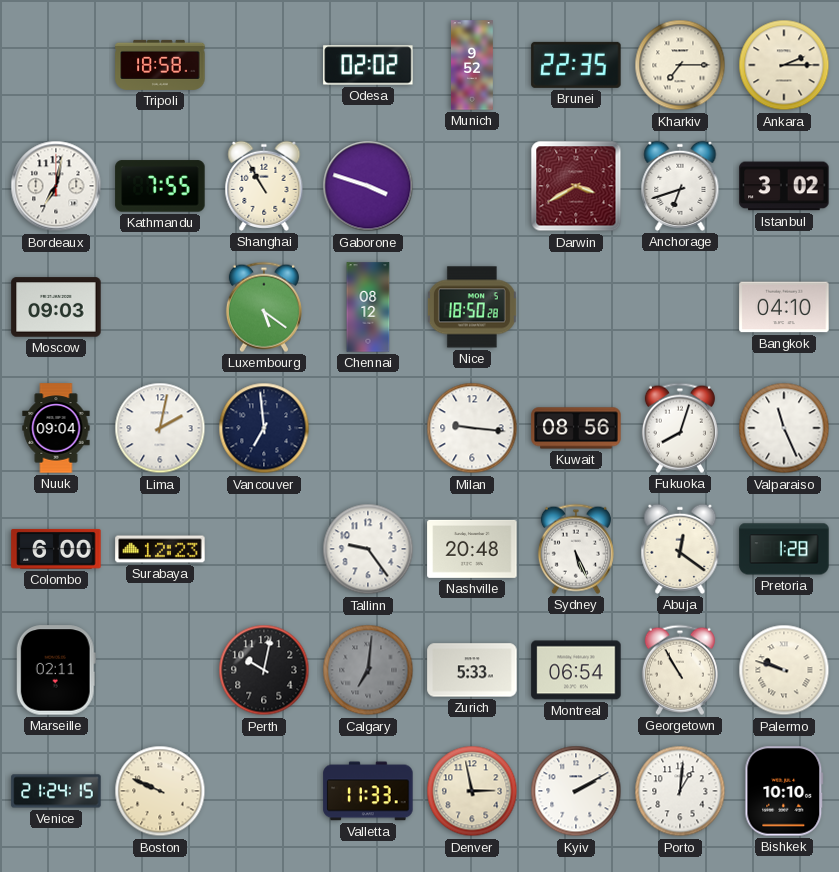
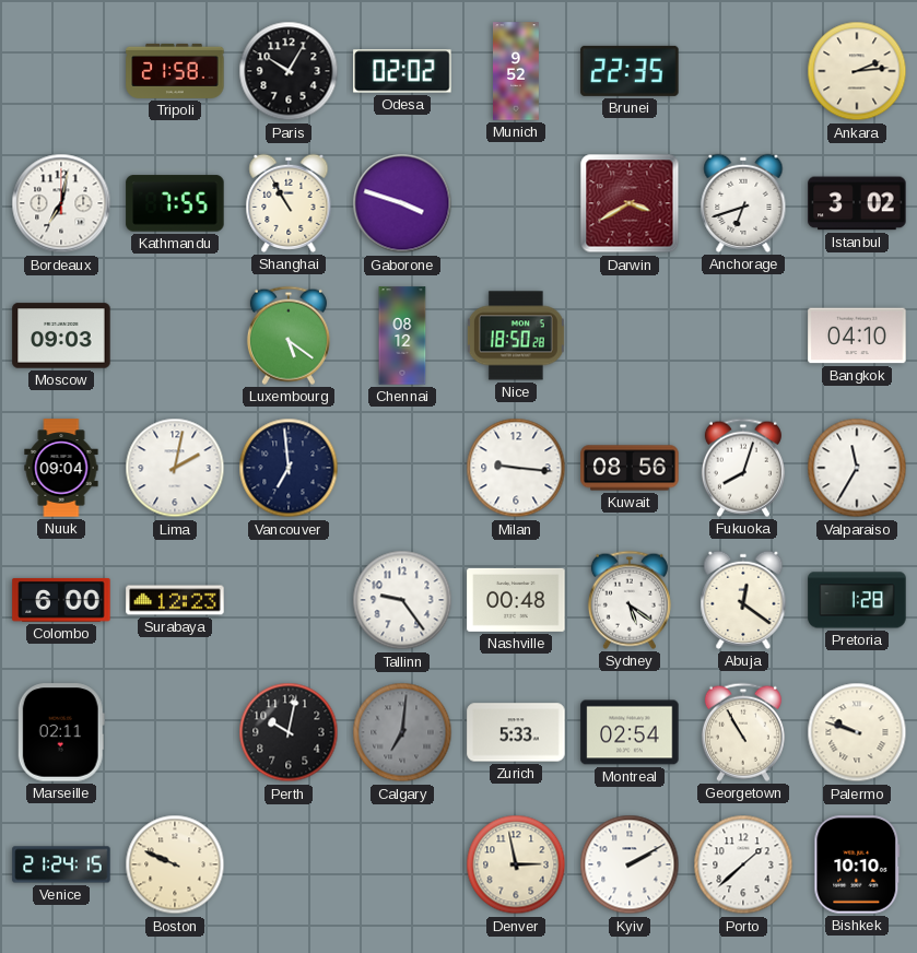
Tripoli: 18:58 -> 21:58
Paris: none -> 10:05
Kharkiv: 7:15 -> none
Ankara: 2:15 -> 2:14
Valparaiso: 11:26 -> 11:35
Nashville: 20:48 -> 00:48
Sydney: 5:26 -> 5:21
Montreal: 06:54 -> 02:54
Valletta: 11:33 -> none
Porto: 1:01 -> 1:38
